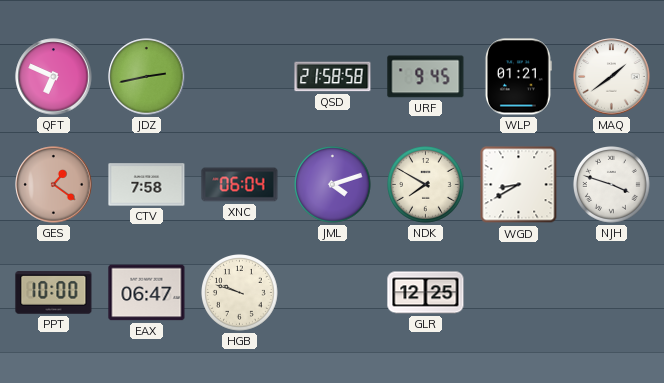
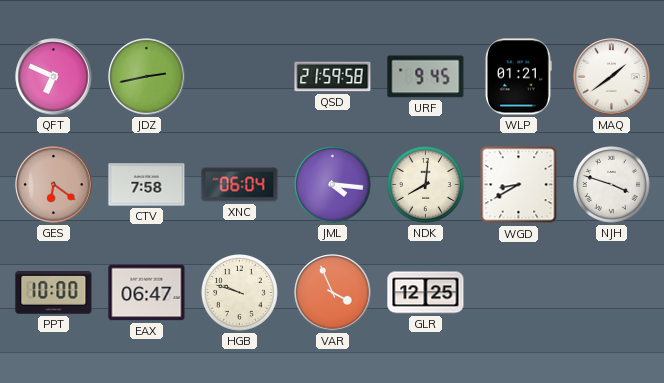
QSD: 21:58 -> 21:59
GES: 1:21 -> 6:21
JML: 4:12 -> 4:16
NDK: 7:50 -> 8:01
VAR: none -> 3:56
